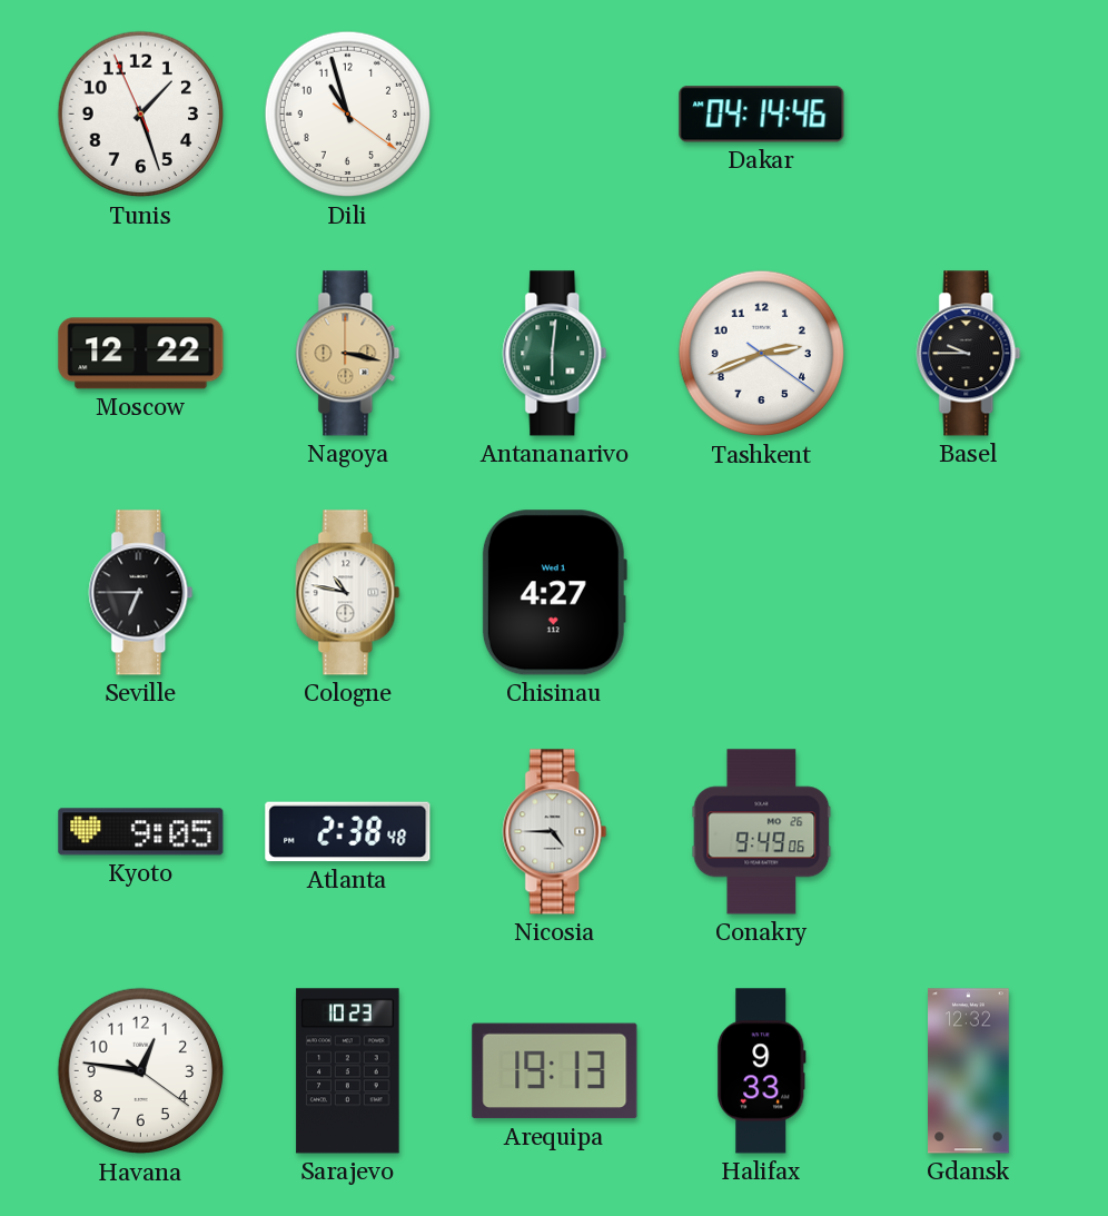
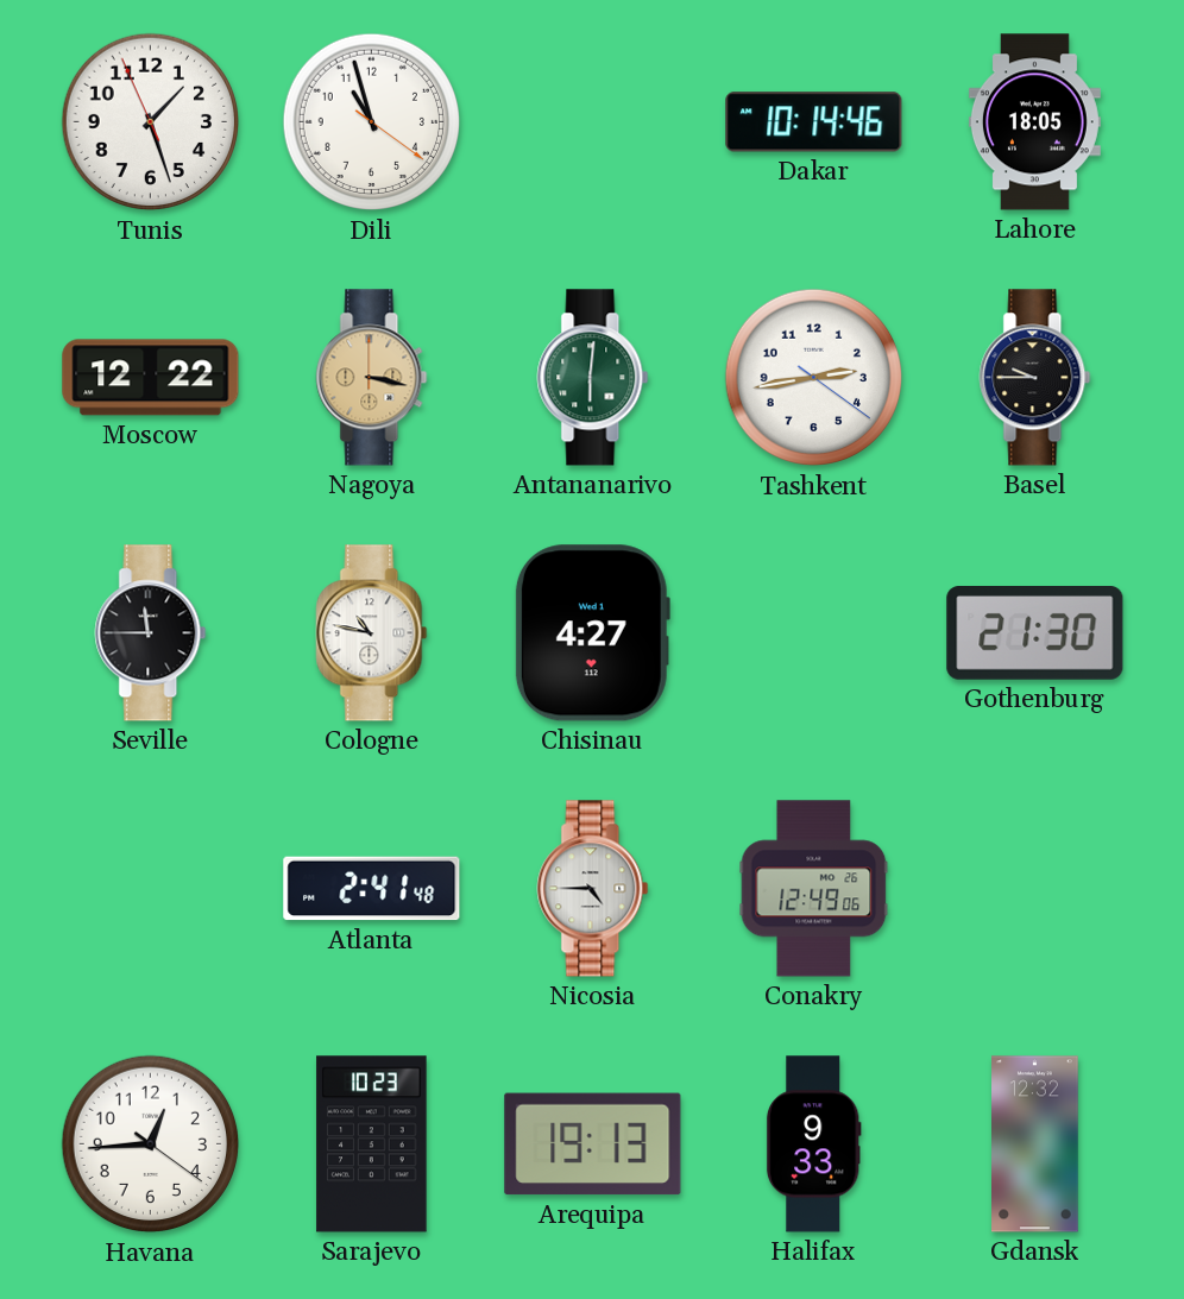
Dakar: 04:14 -> 10:14
Lahore: none -> 18:05
Tashkent: 2:41 -> 2:43
Seville: 6:45 -> 11:45
Gothenburg: none -> 21:30
Kyoto: 9:05 -> none
Atlanta: 2:38 -> 2:41
Conakry: 9:49 -> 12:49
Havana: 12:46 -> 12:44
